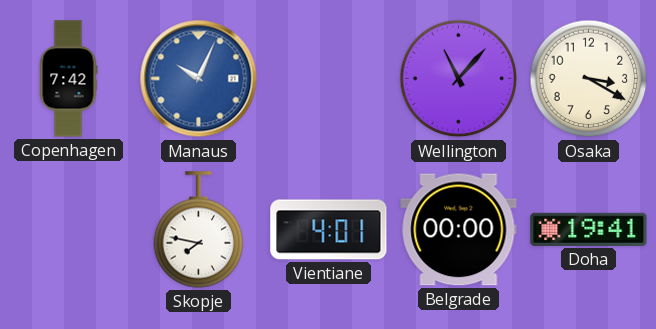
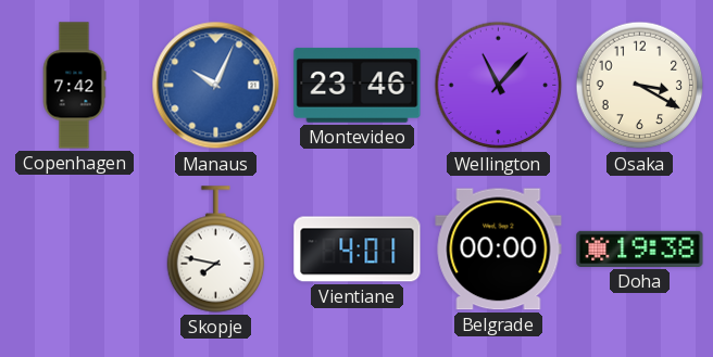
Montevideo: none -> 23:46
Doha: 19:41 -> 19:38
